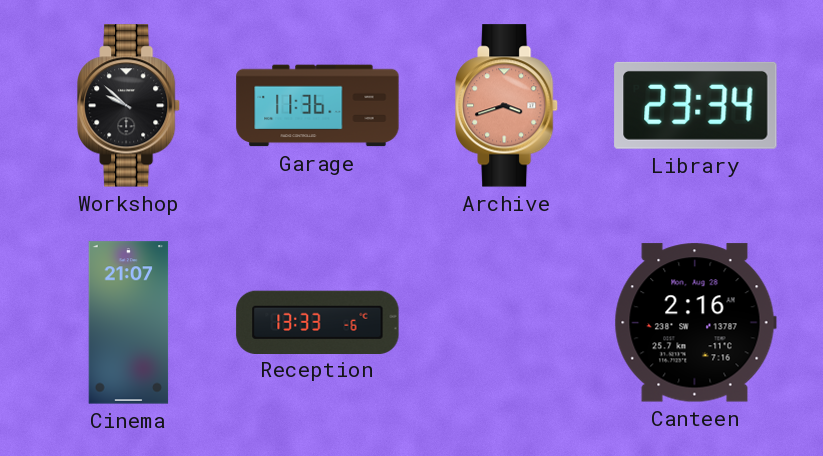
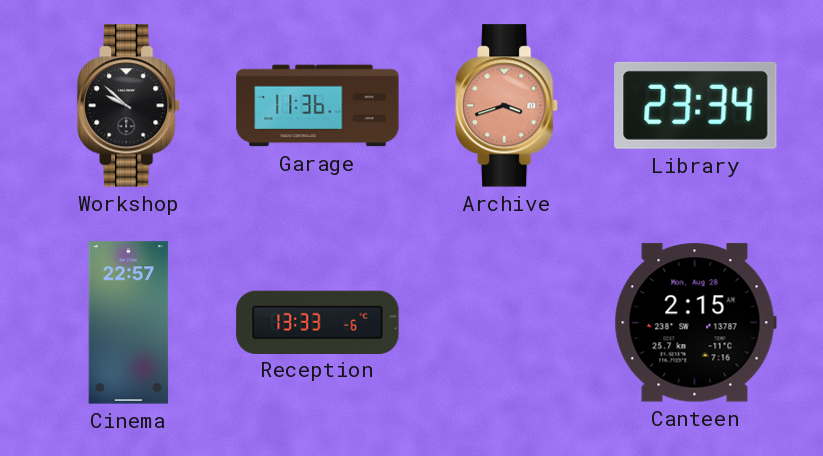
Cinema: 21:07 -> 22:57
Canteen: 2:16 -> 2:15
